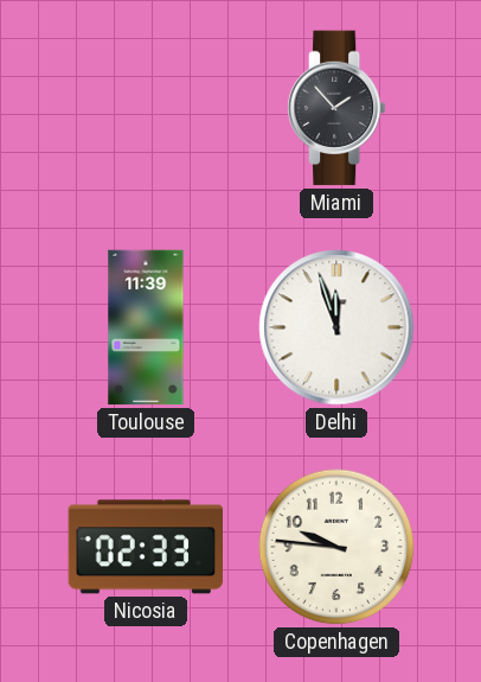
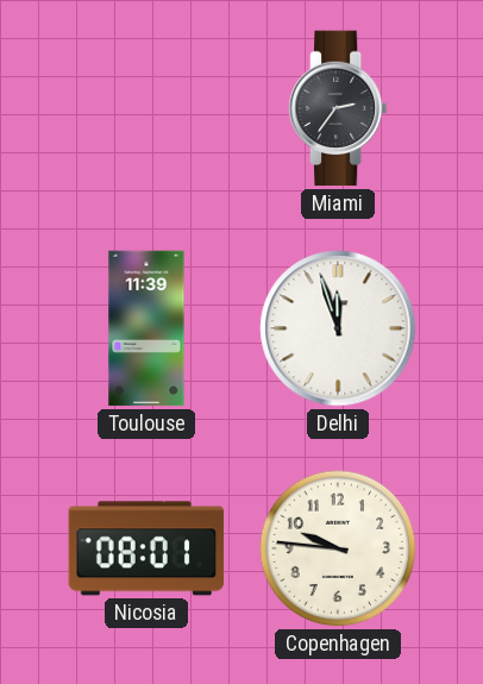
Miami: 1:53 -> 2:36
Nicosia: 02:33 -> 08:01
